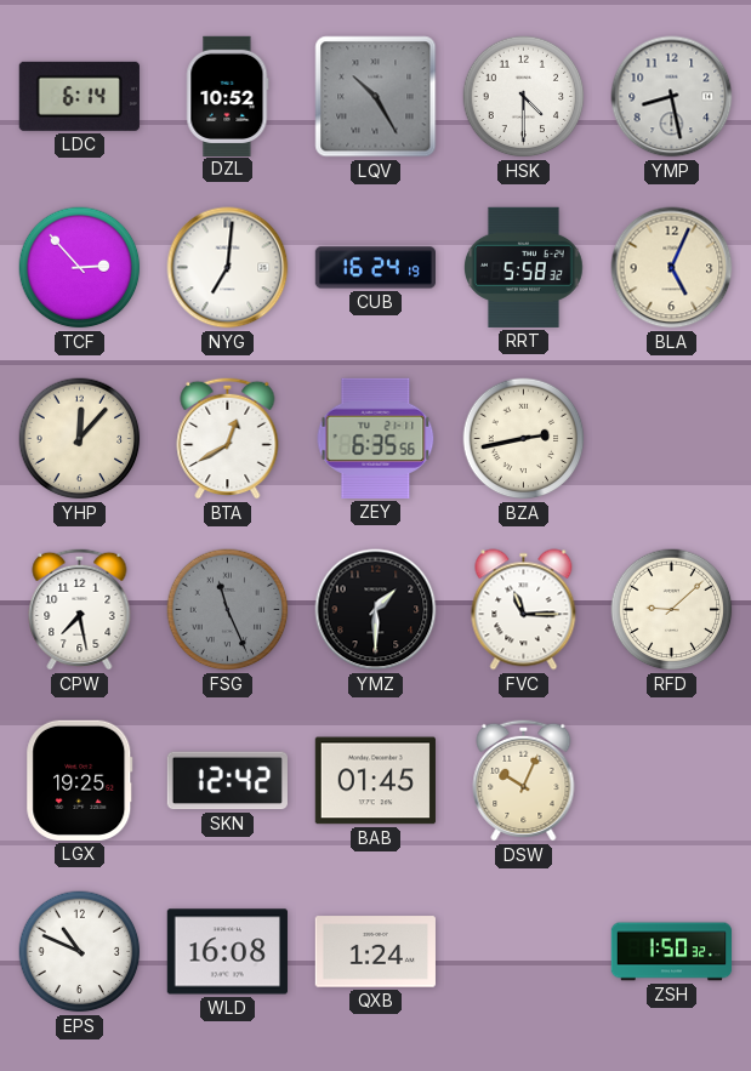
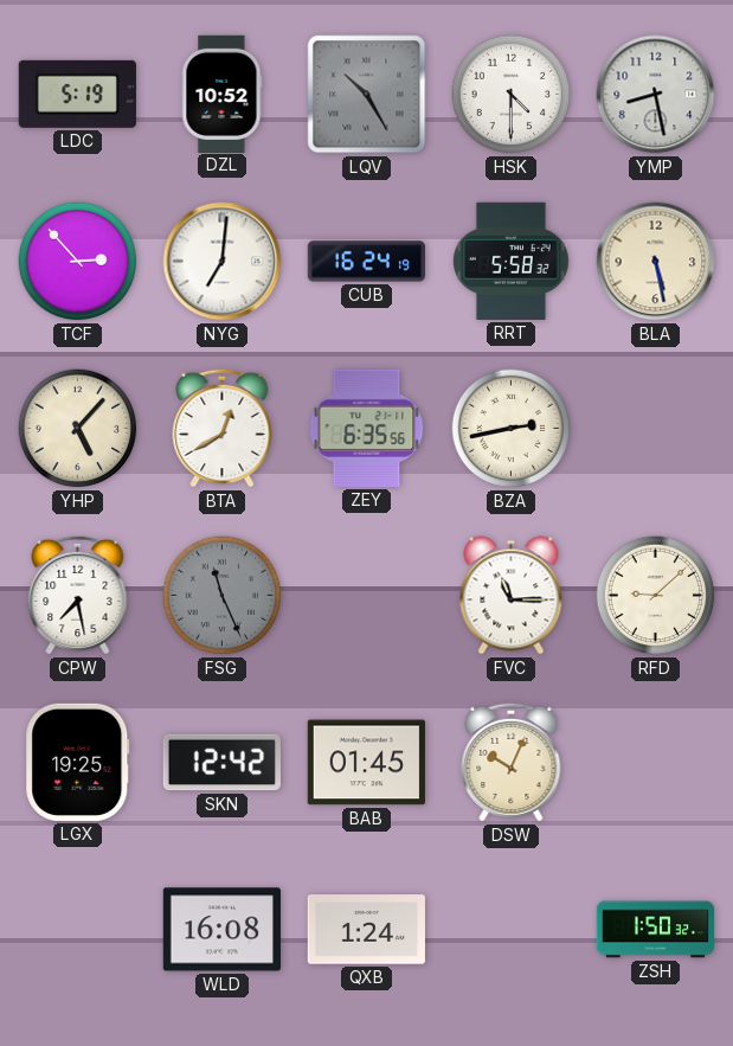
LDC: 6:14 -> 5:19
BLA: 5:04 -> 5:28
YHP: 12:07 -> 5:07
YMZ: 1:30 -> none
EPS: 10:49 -> none
